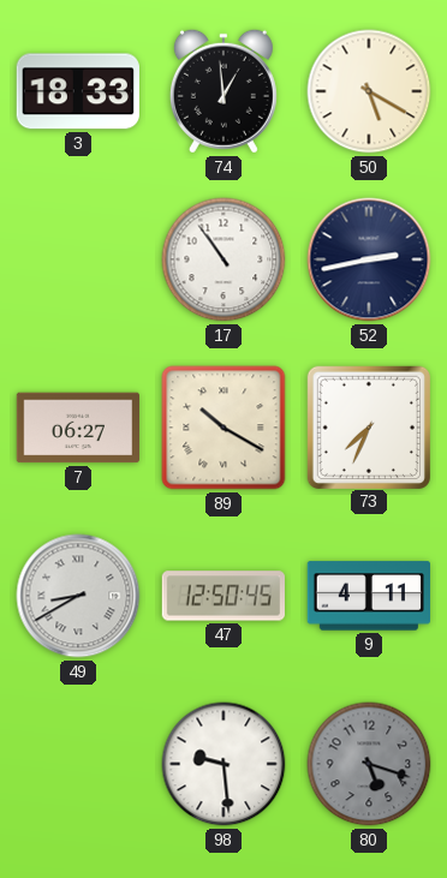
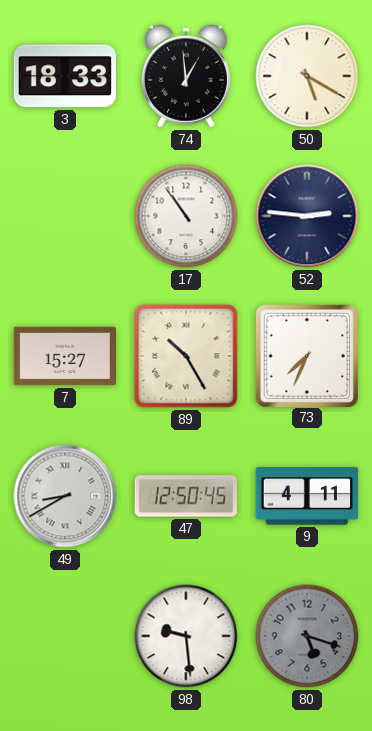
52: 2:43 -> 2:46
7: 06:27 -> 15:27
89: 10:20 -> 10:25
